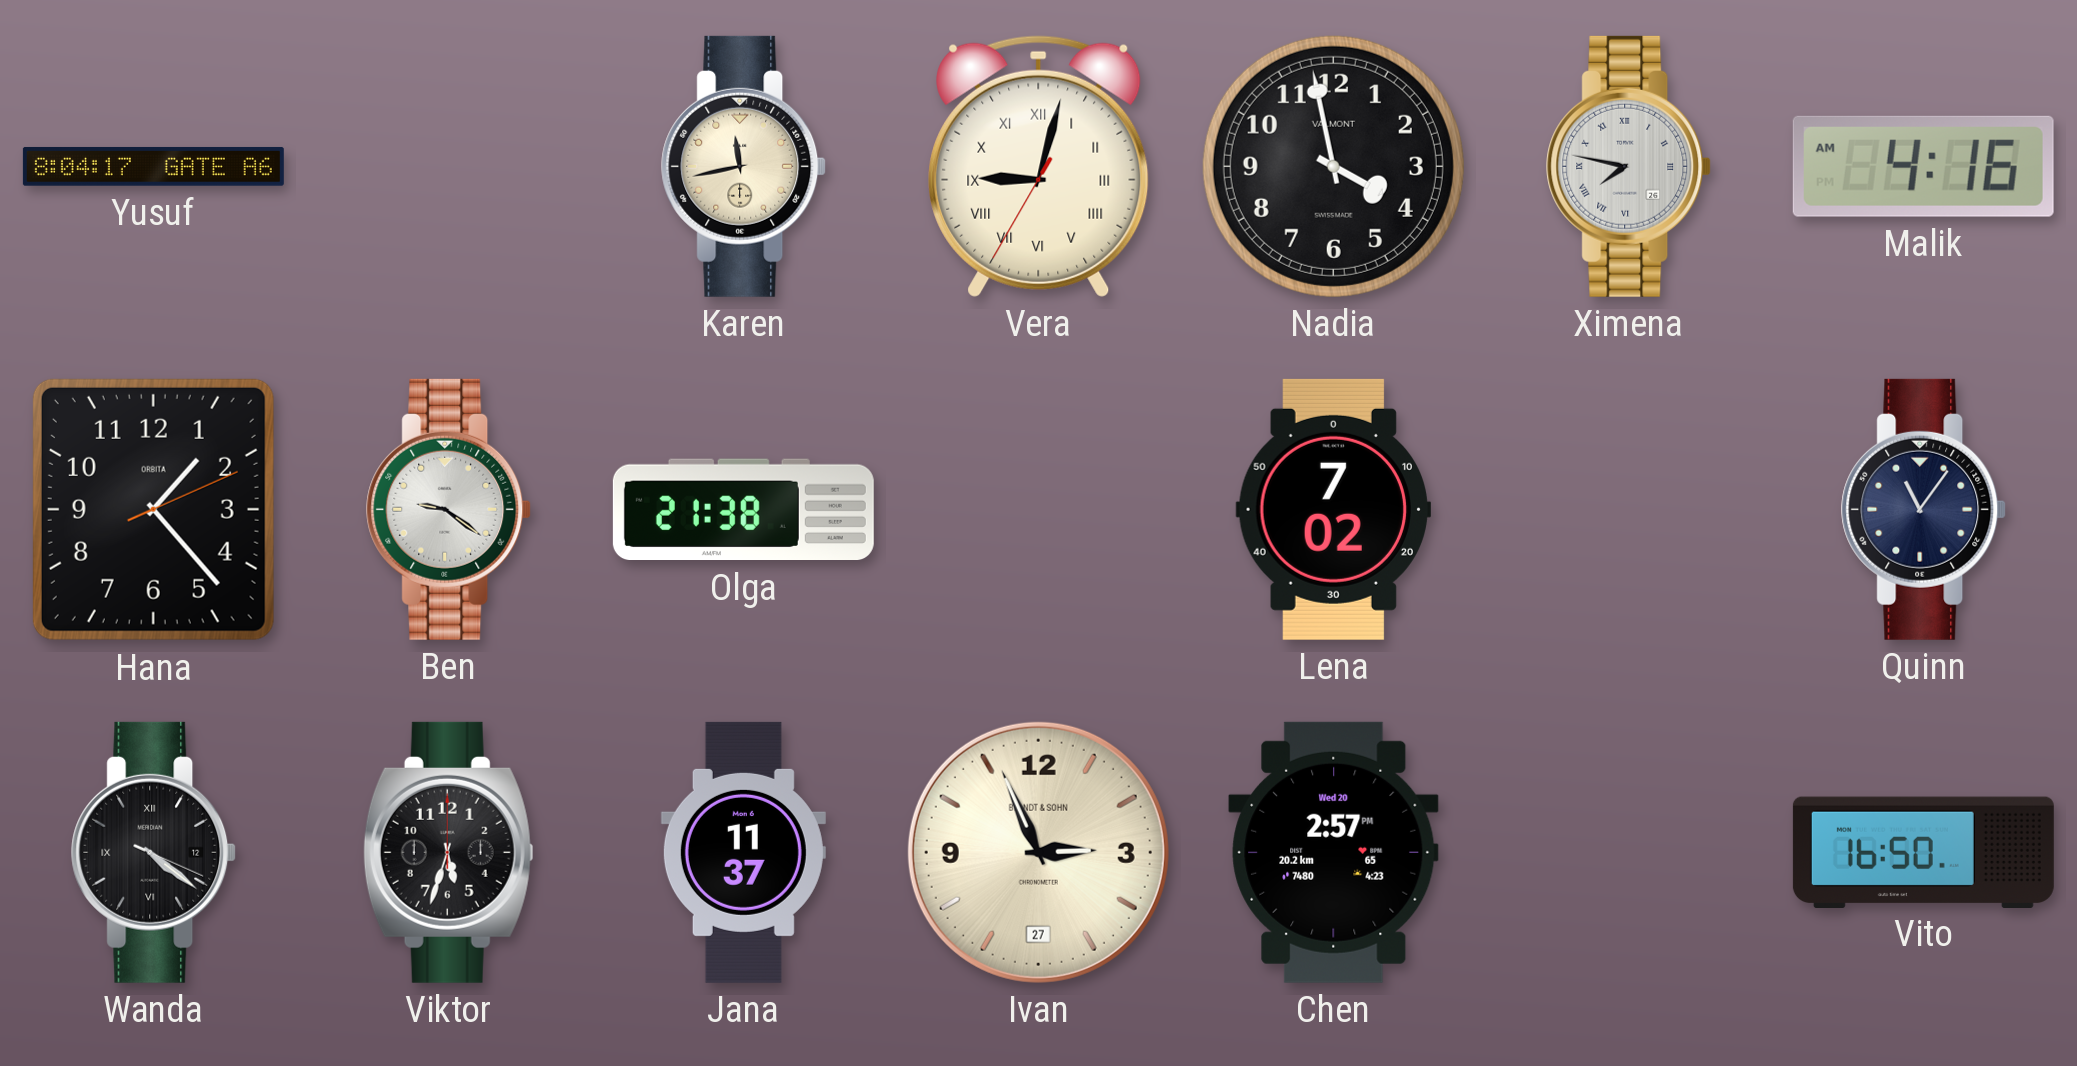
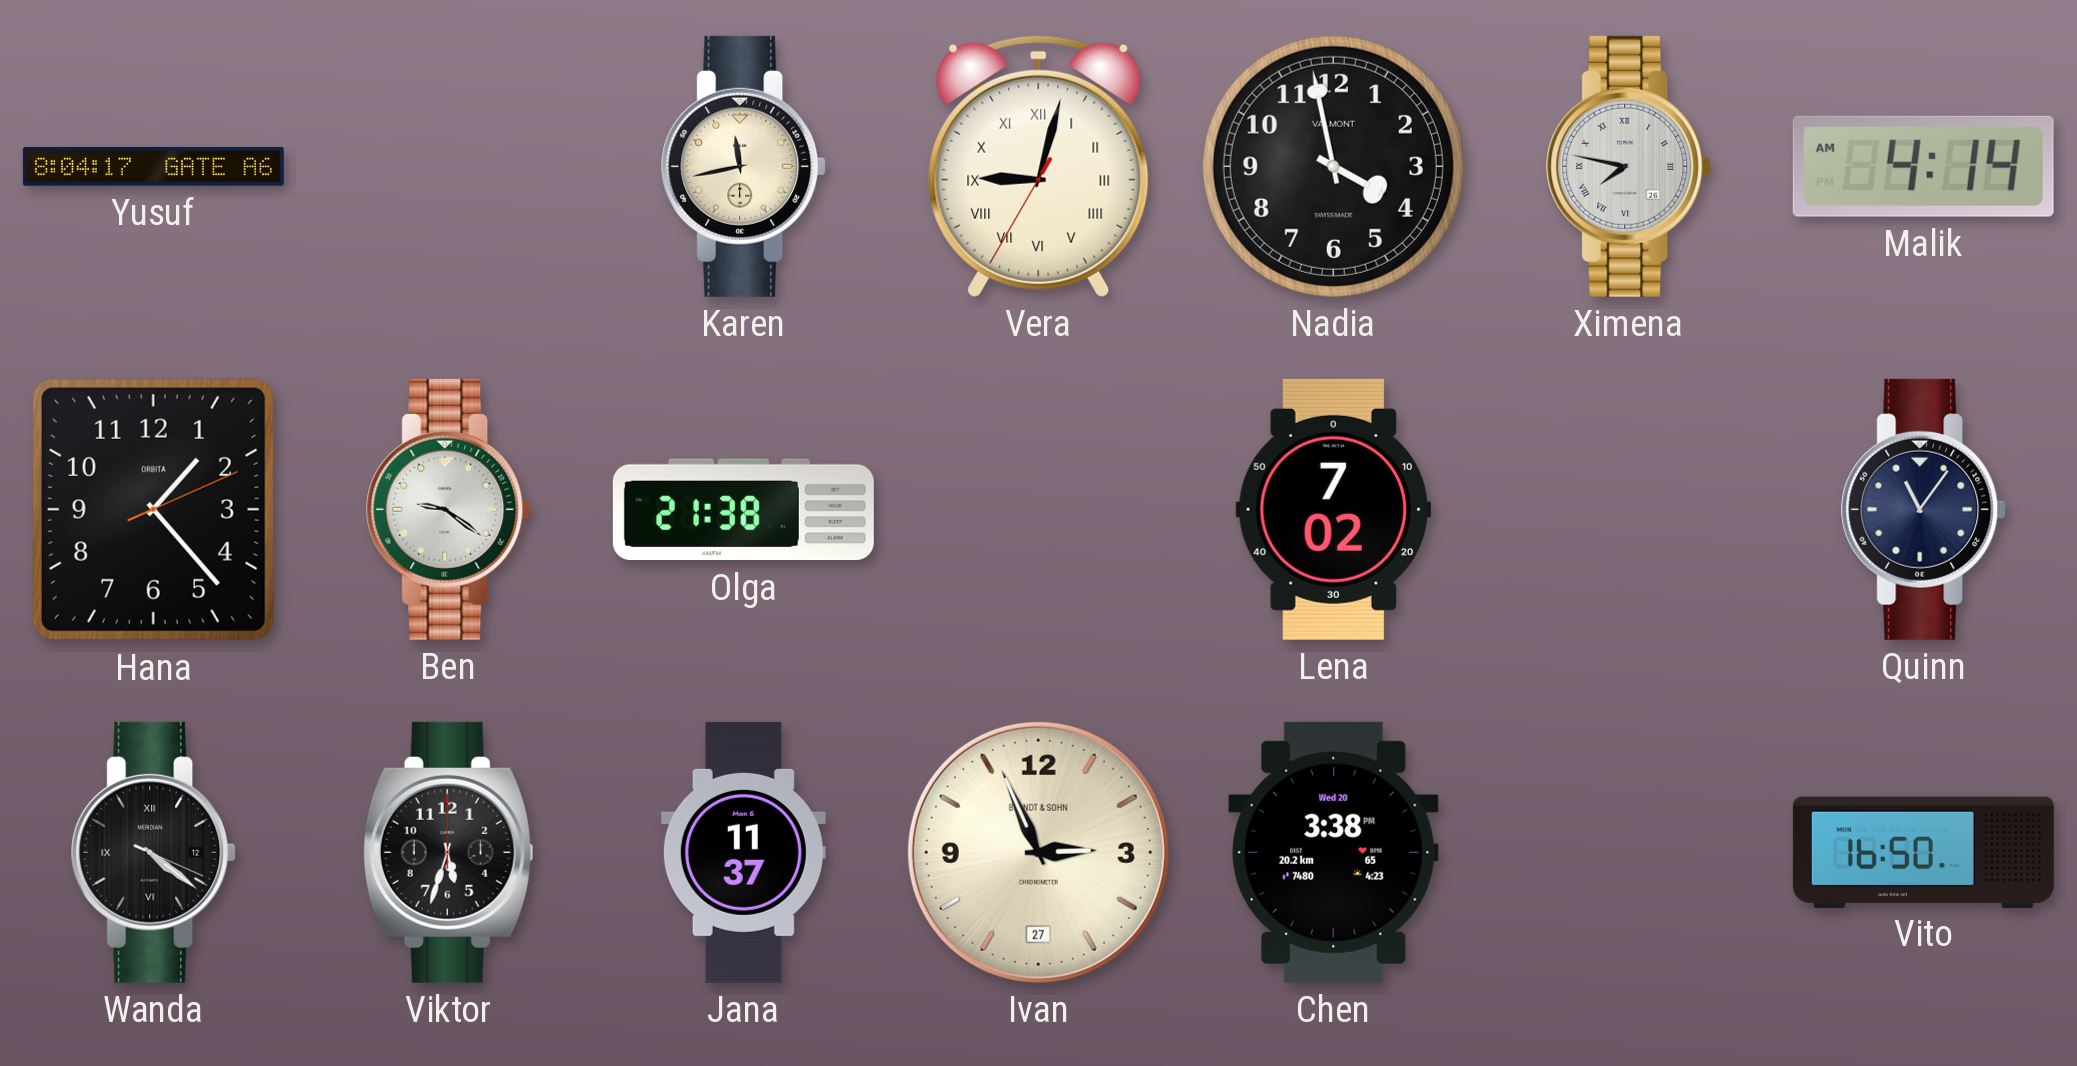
Malik: 4:16 -> 4:14
Chen: 2:57 -> 3:38
